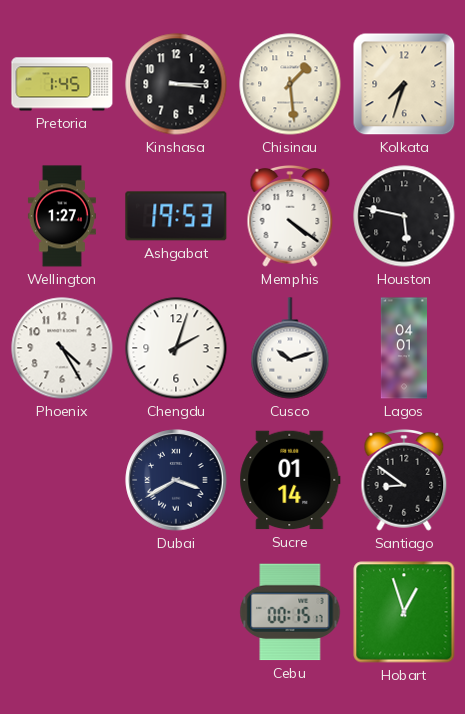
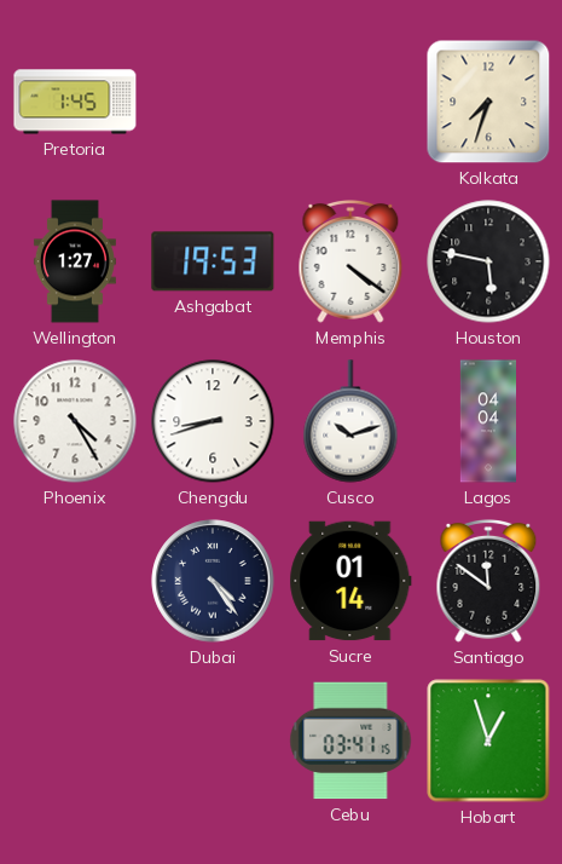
Kinshasa: 3:15 -> none
Chisinau: 1:29 -> none
Chengdu: 2:03 -> 8:42
Lagos: 04:01 -> 04:04
Dubai: 3:40 -> 4:24
Santiago: 8:51 -> 11:51
Cebu: 00:15 -> 03:41
